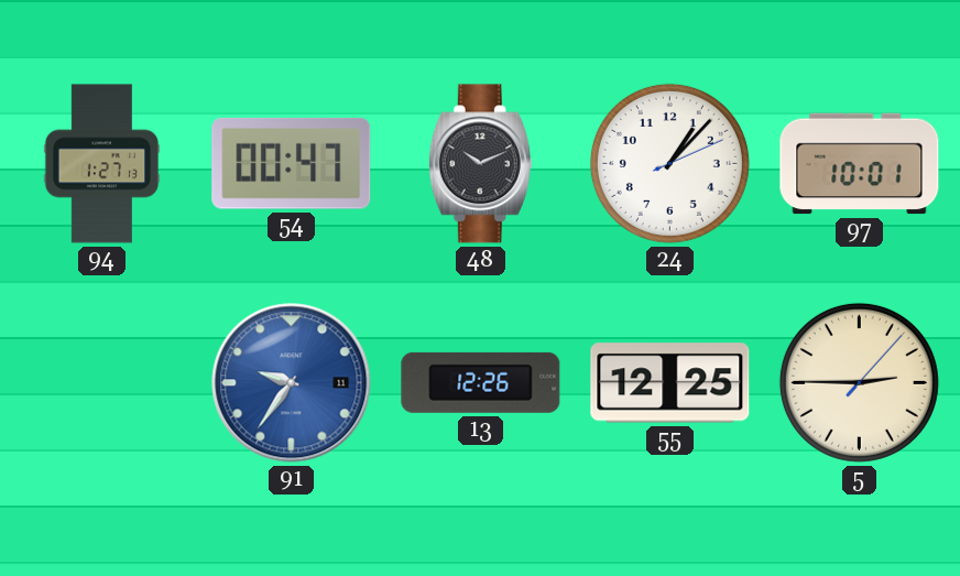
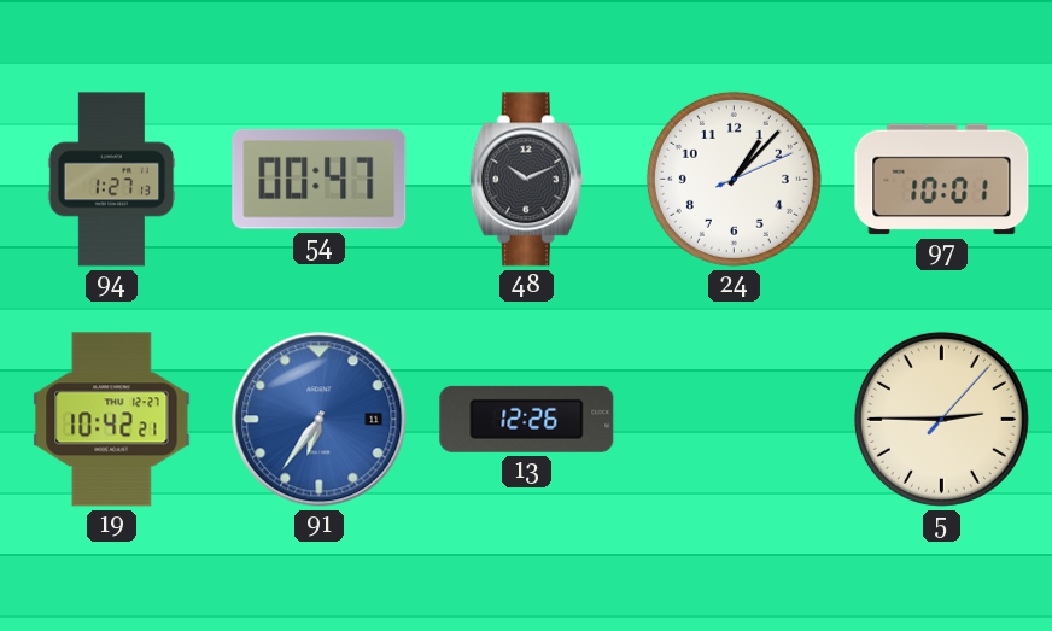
19: none -> 10:42
91: 9:36 -> 6:36
55: 12:25 -> none
